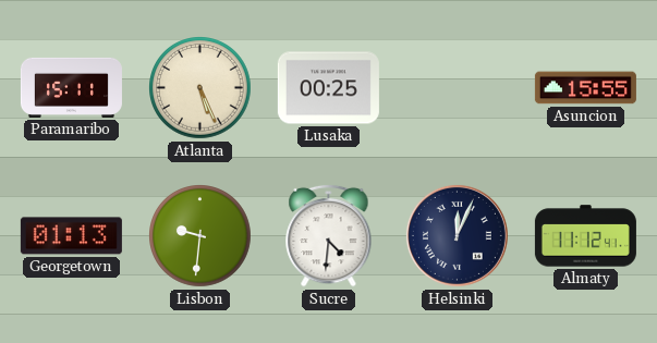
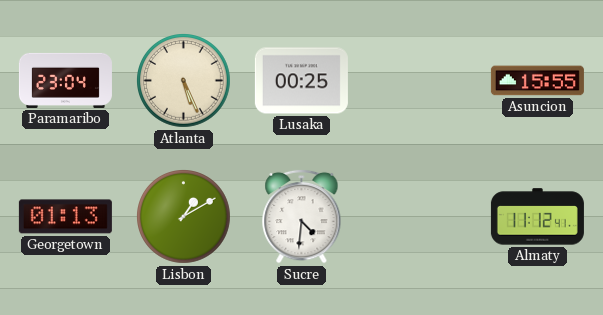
Paramaribo: 15:11 -> 23:04
Lisbon: 9:31 -> 1:10
Helsinki: 12:04 -> none
